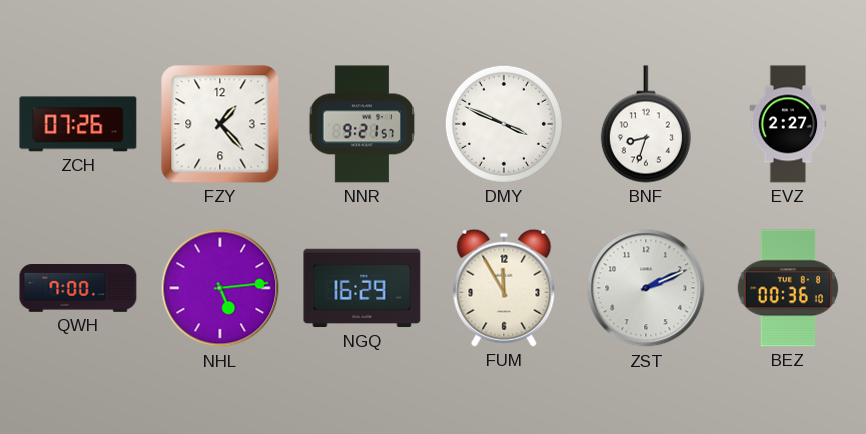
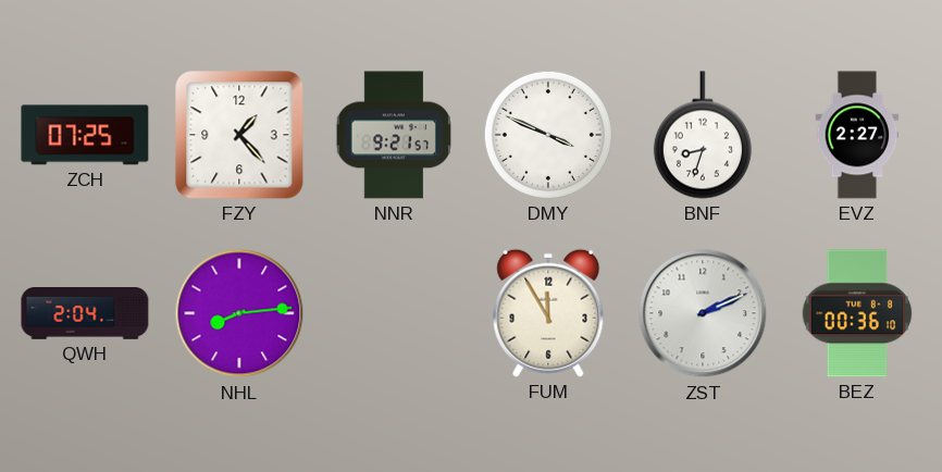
ZCH: 07:26 -> 07:25
QWH: 7:00 -> 2:04
NHL: 5:14 -> 8:14
NGQ: 16:29 -> none
